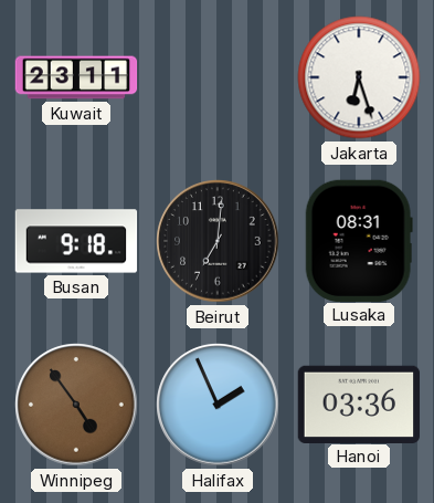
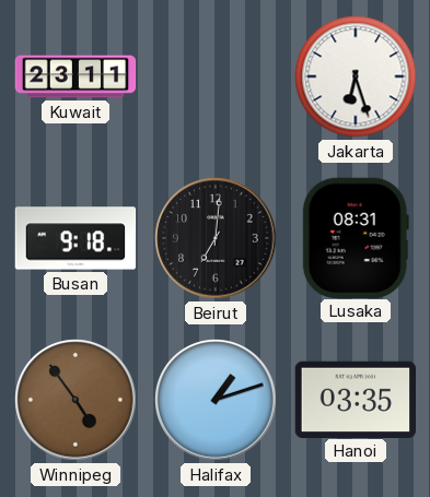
Halifax: 1:56 -> 1:12
Hanoi: 03:36 -> 03:35
